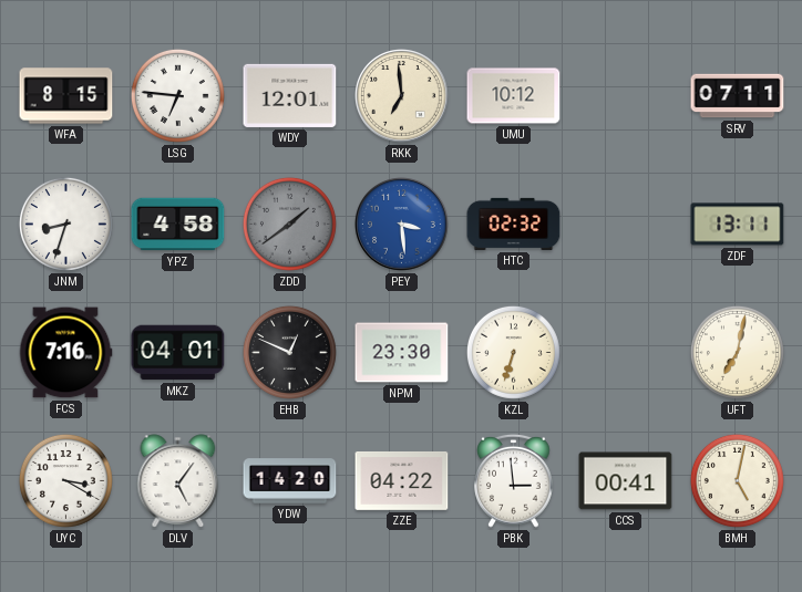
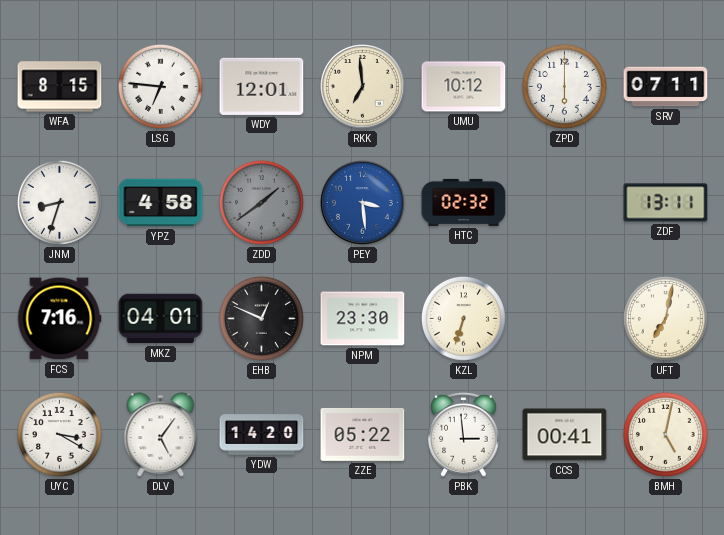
ZPD: none -> 6:00
ZZE: 04:22 -> 05:22
